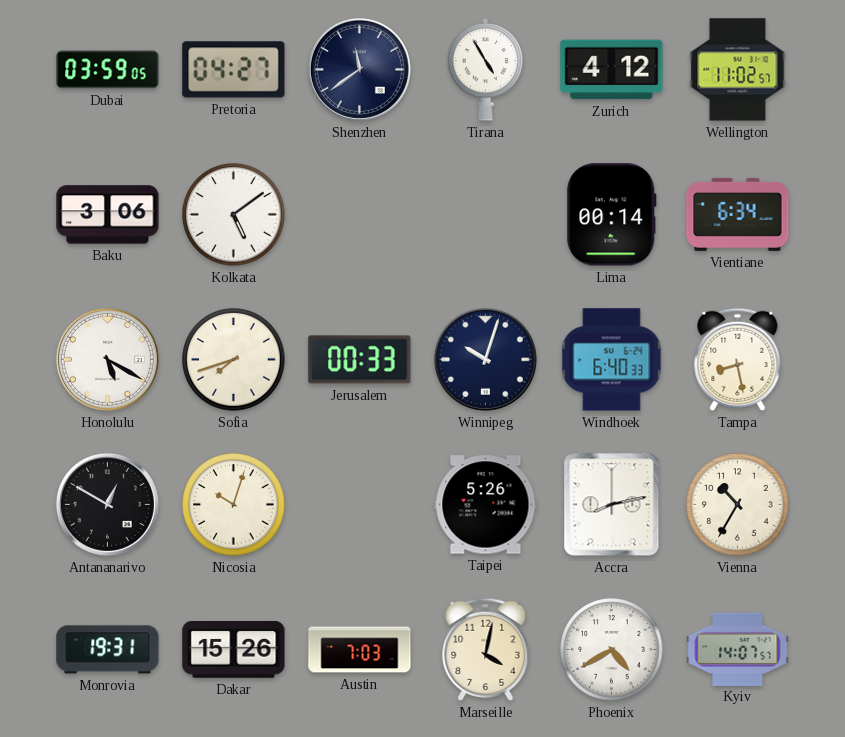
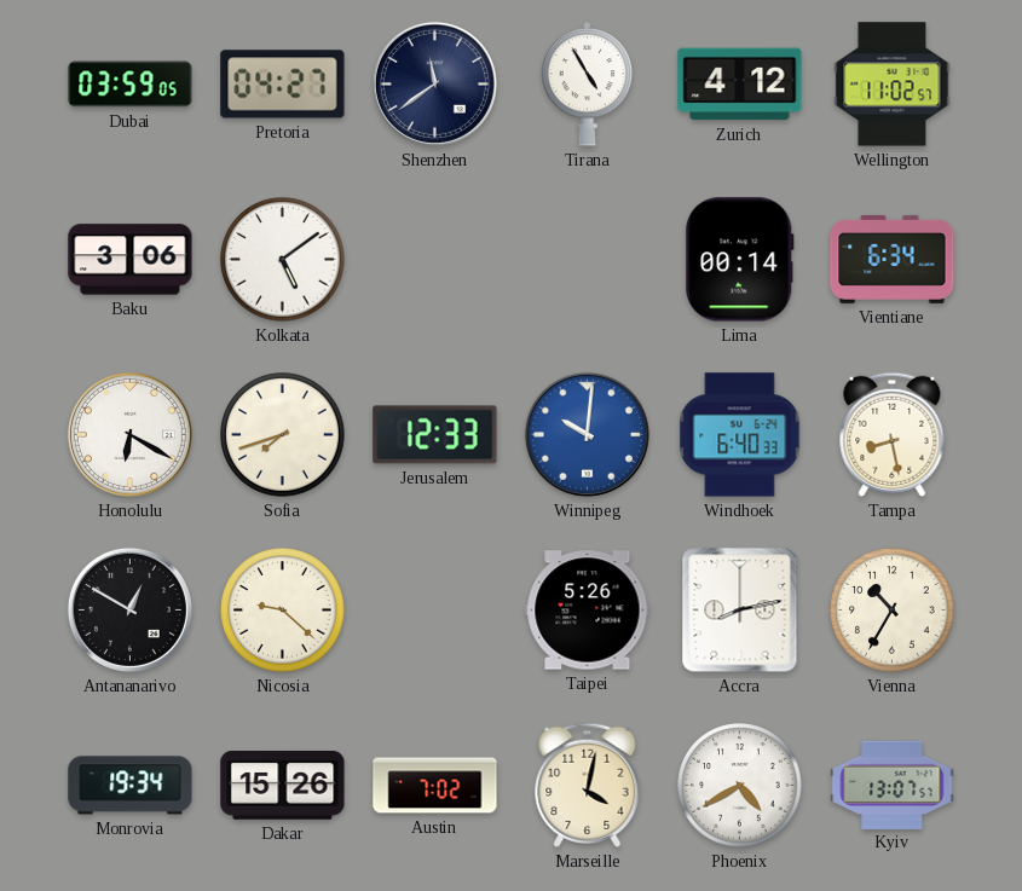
Honolulu: 5:20 -> 6:20
Jerusalem: 00:33 -> 12:33
Winnipeg: 10:03 -> 10:01
Winnipeg dial: navy -> blue
Nicosia: 10:03 -> 9:22
Monrovia: 19:31 -> 19:34
Austin: 7:03 -> 7:02
Kyiv: 14:07 -> 13:07
